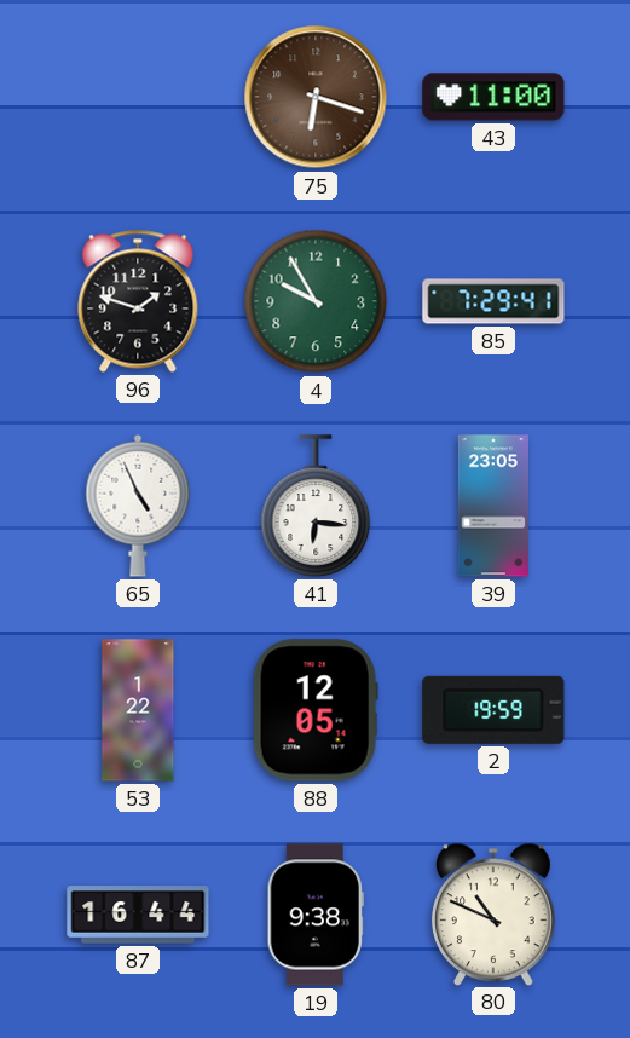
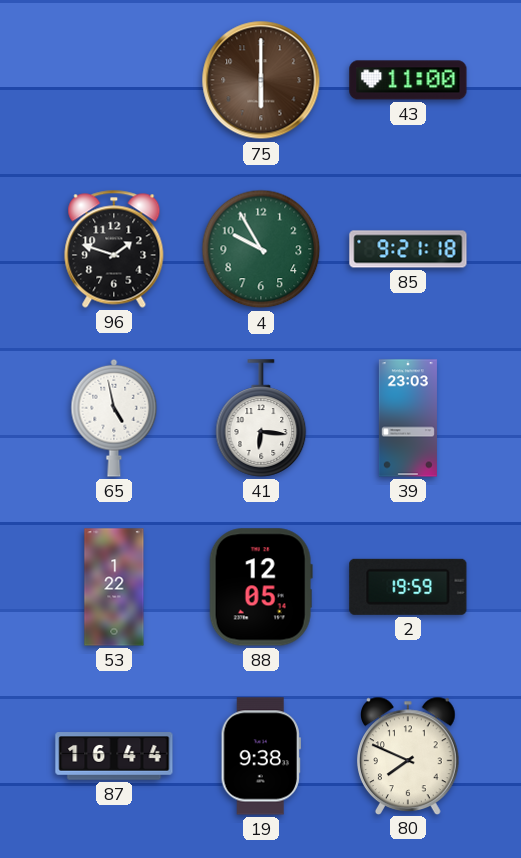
75: 6:18 -> 6:00
85: 7:29 -> 9:21
65: 4:56 -> 4:58
39: 23:05 -> 23:03
80: 10:49 -> 7:49
